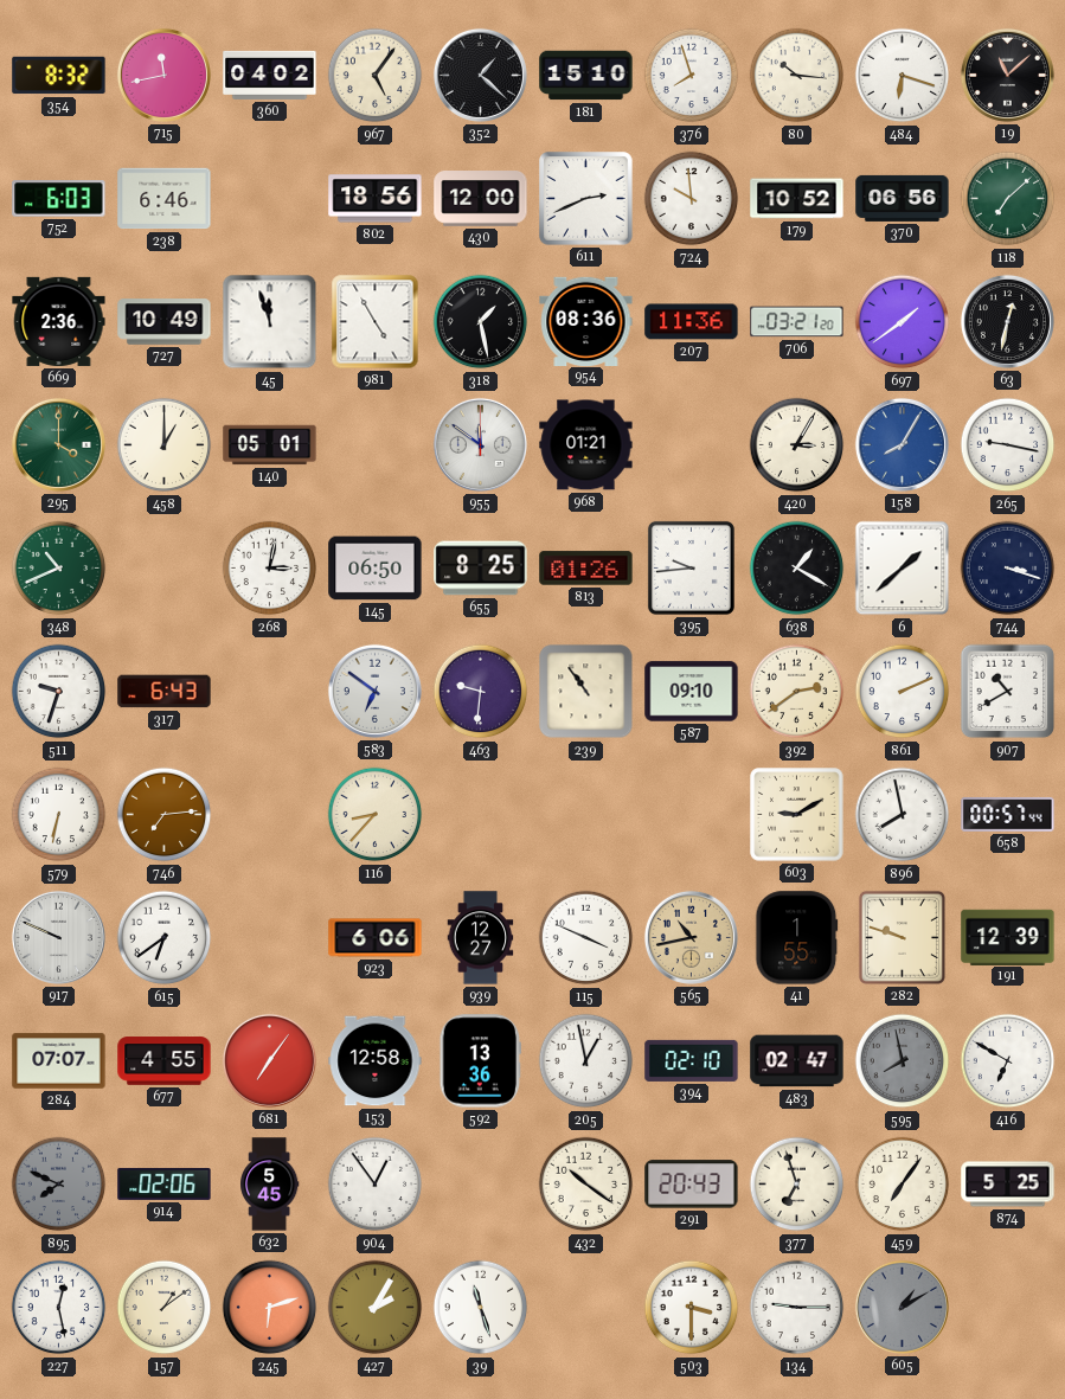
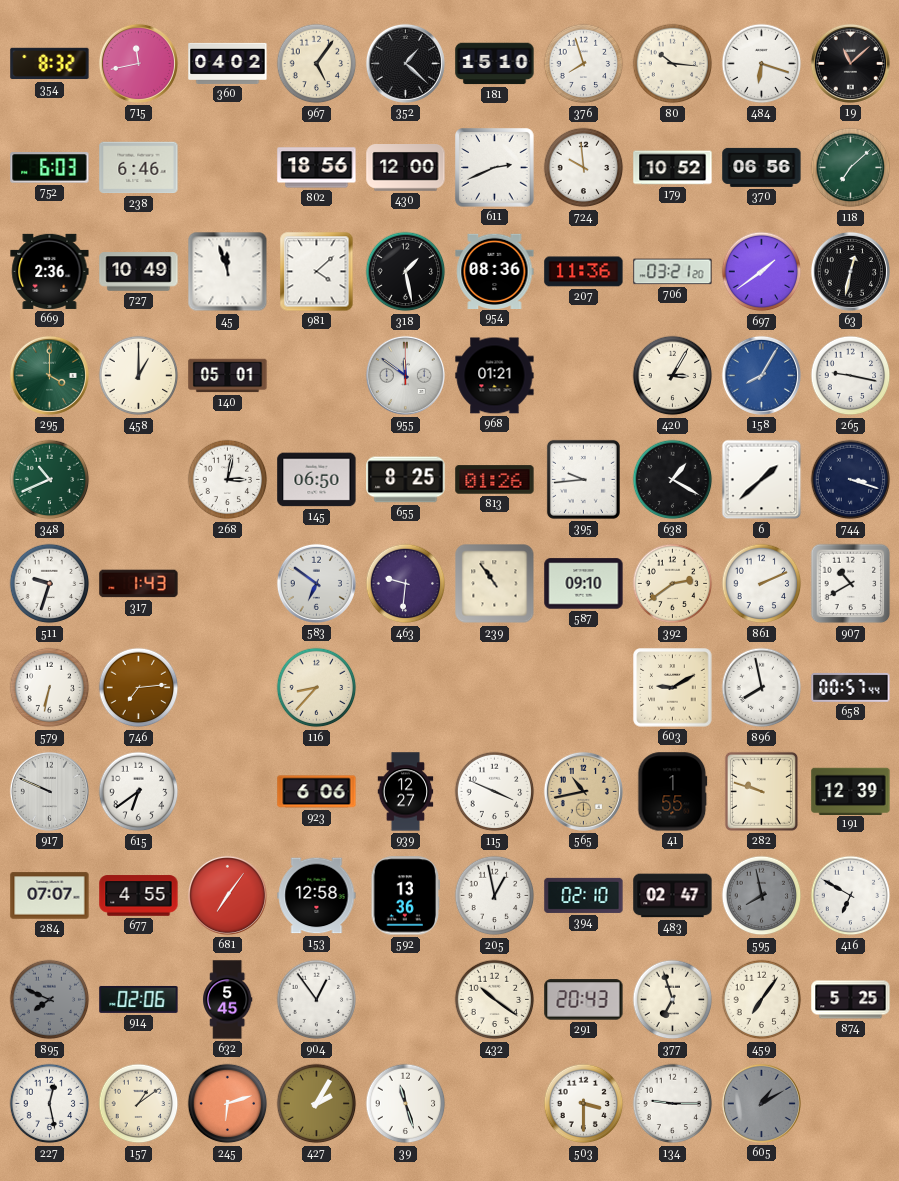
981: 4:55 -> 4:08
317: 6:43 -> 1:43
